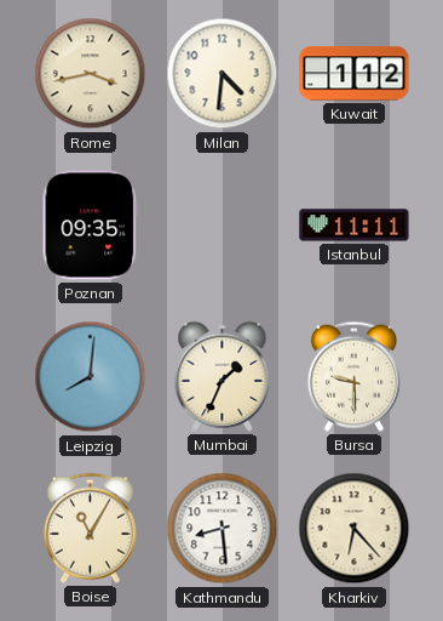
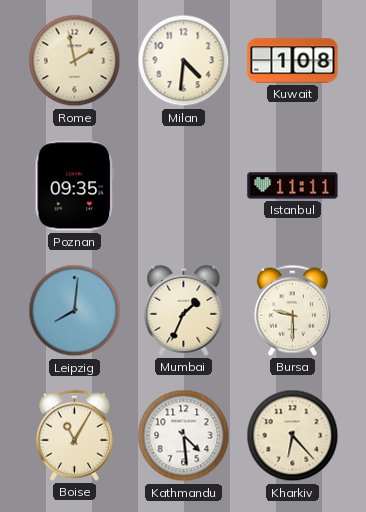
Rome: 3:43 -> 1:58
Kuwait: 1:12 -> 1:08
Kathmandu: 8:29 -> 4:29
